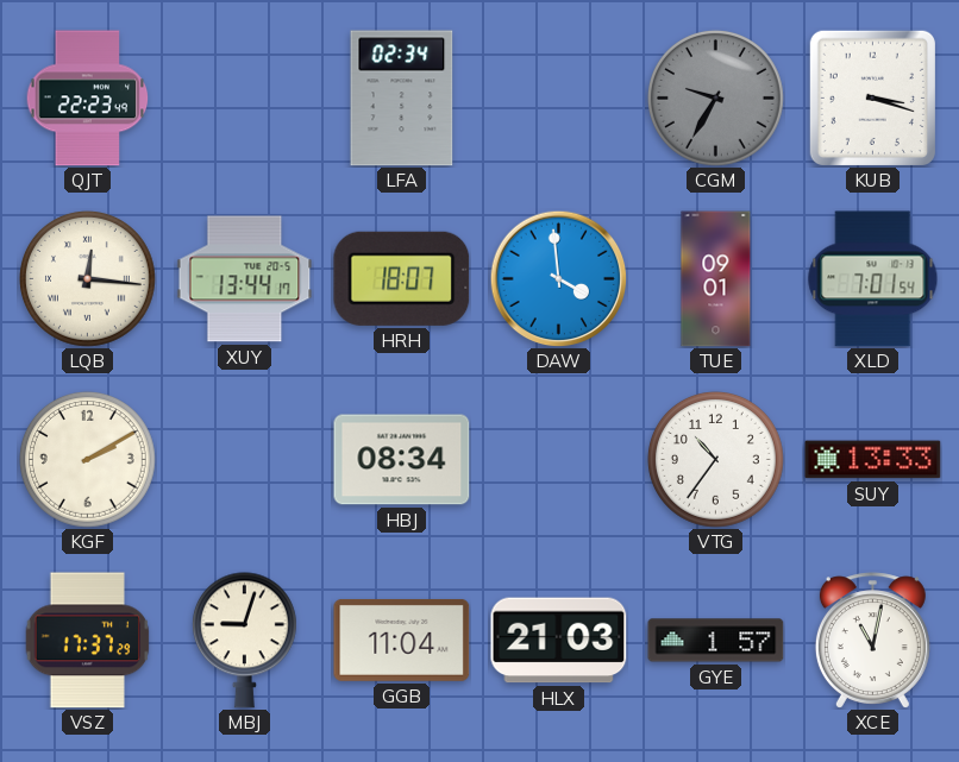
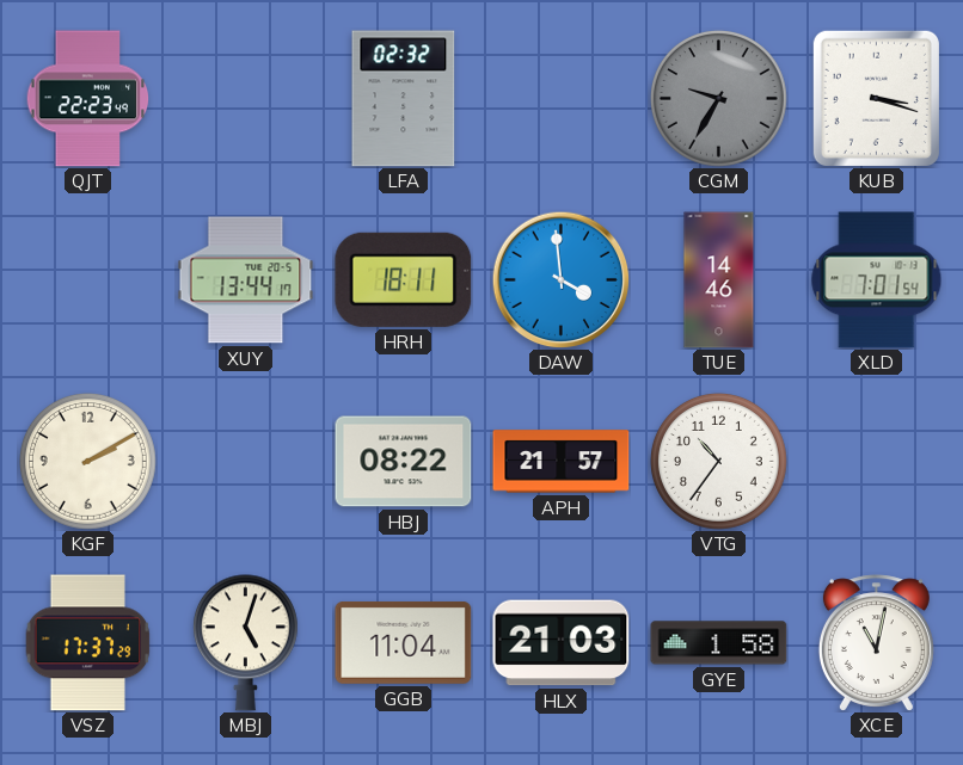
LFA: 02:34 -> 02:32
LQB: 12:16 -> none
HRH: 18:07 -> 18:11
TUE: 09:01 -> 14:46
HBJ: 08:34 -> 08:22
APH: none -> 21:57
SUY: 13:33 -> none
MBJ: 9:03 -> 5:03
GYE: 1:57 -> 1:58
